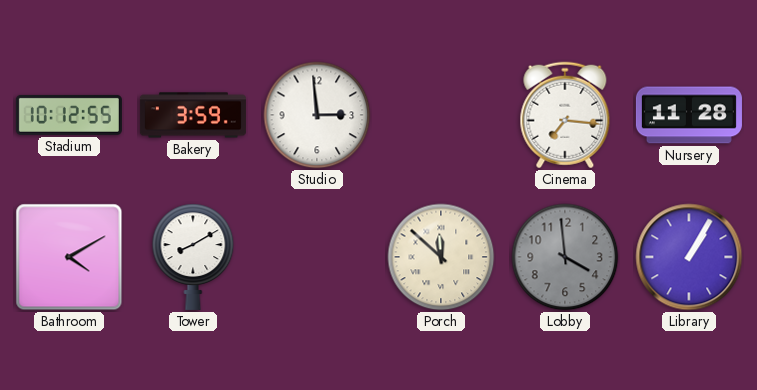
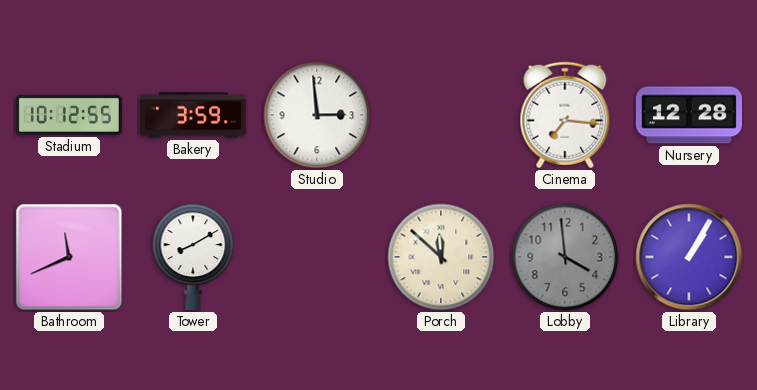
Nursery: 11:28 -> 12:28
Bathroom: 4:10 -> 11:41
